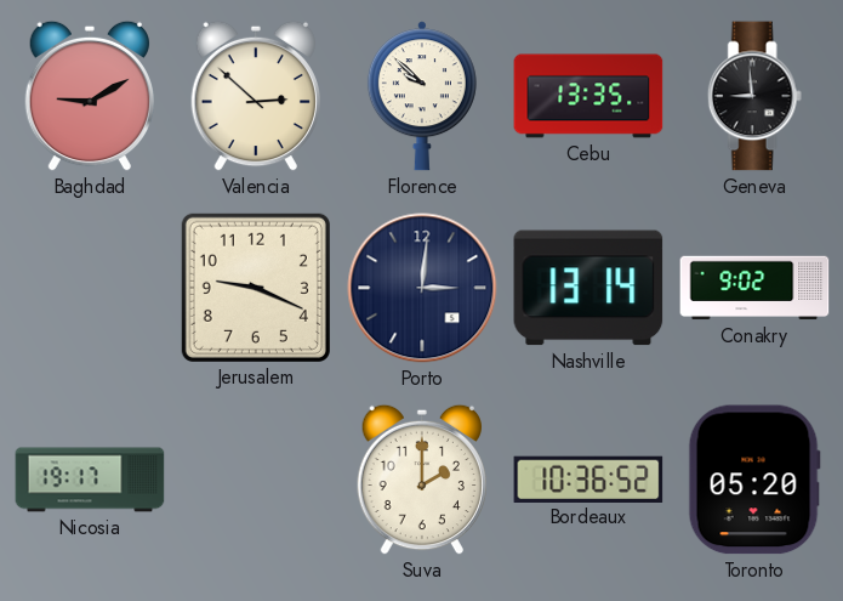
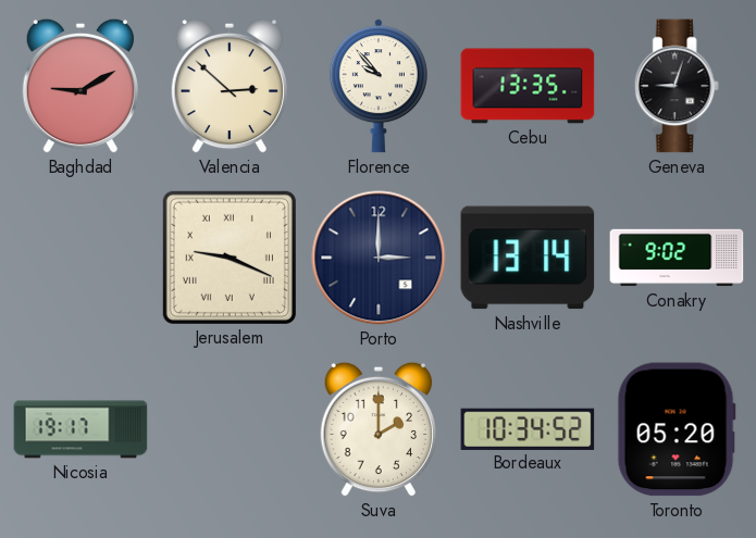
Florence: 9:52 -> 9:53
Geneva: 8:59 -> 9:03
Jerusalem numerals: Arabic -> Roman
Porto: 3:01 -> 3:00
Bordeaux: 10:36 -> 10:34
